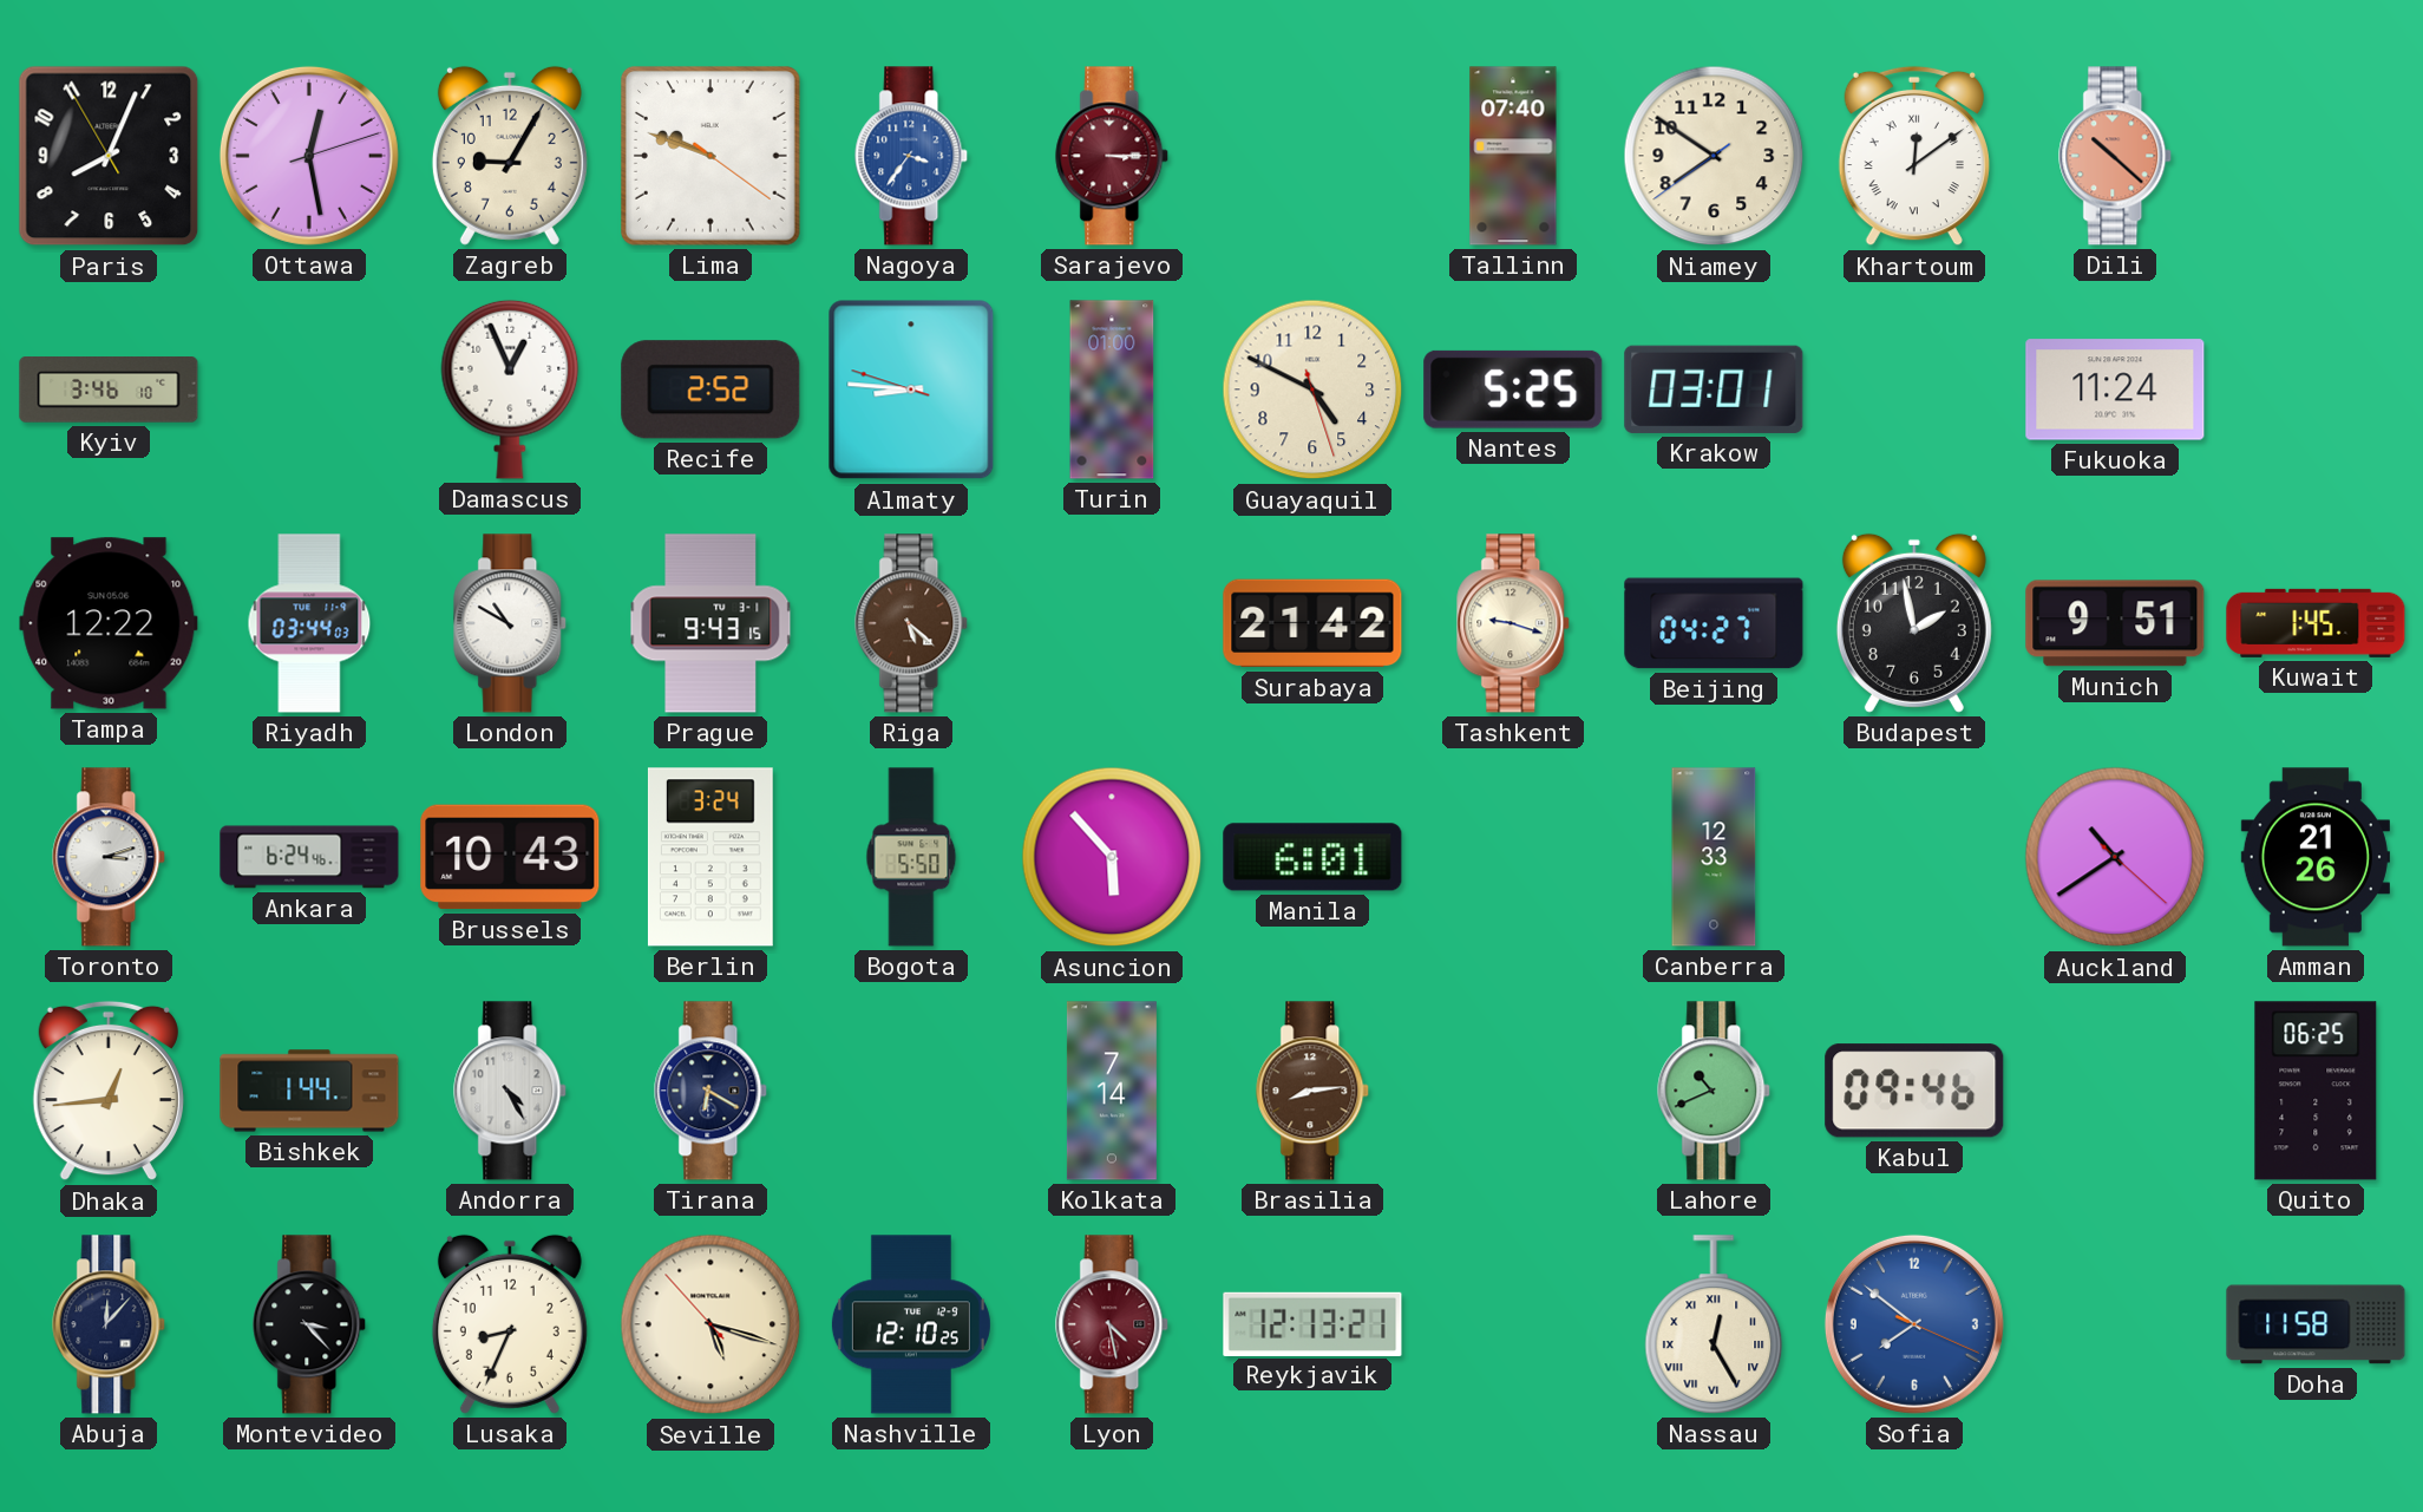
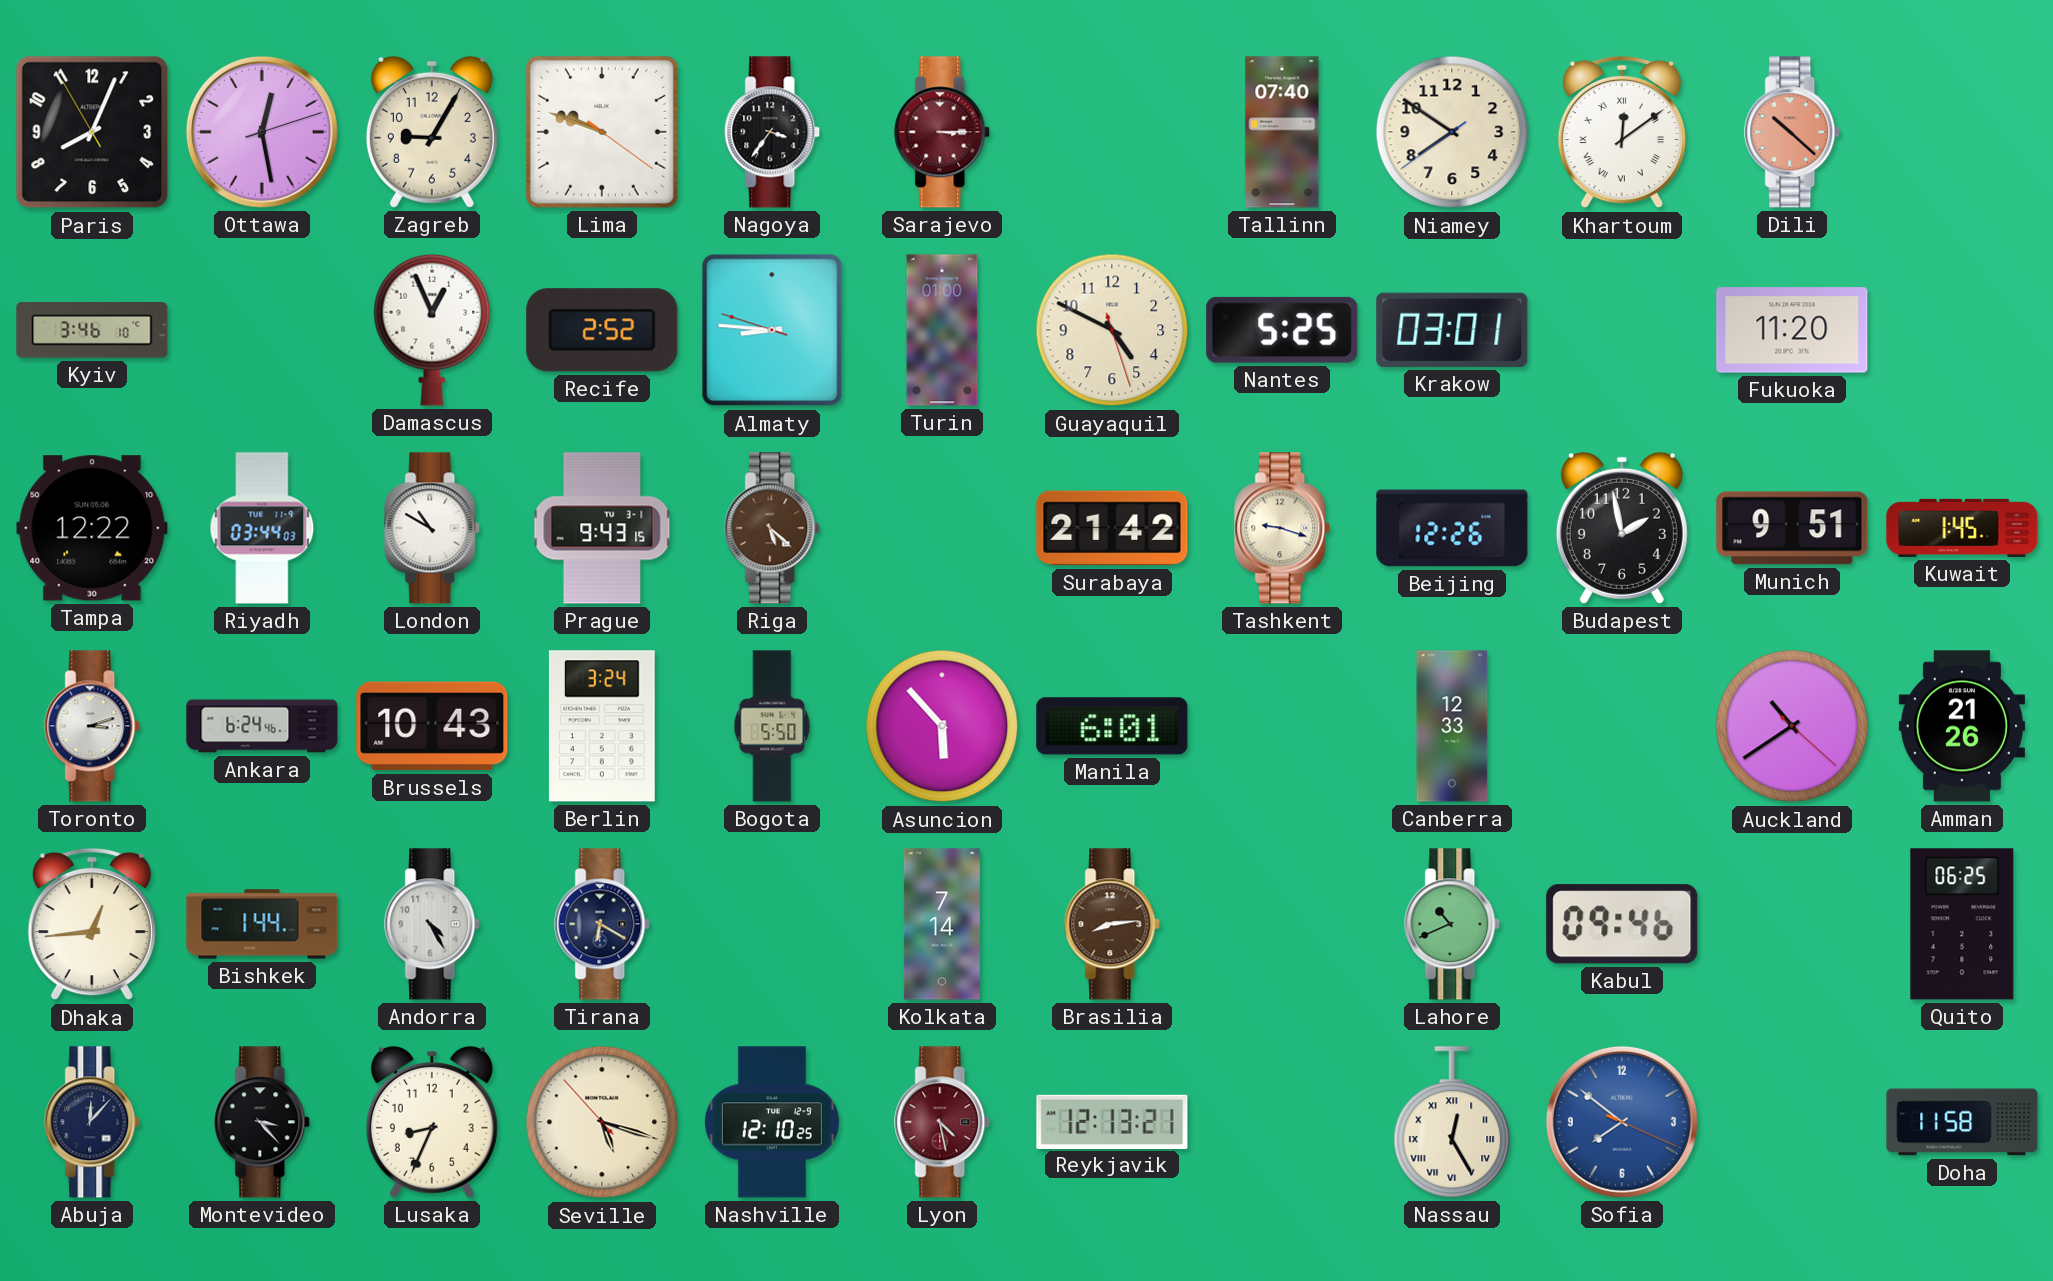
Nagoya dial: blue -> black
Fukuoka: 11:24 -> 11:20
Beijing: 04:27 -> 12:26
